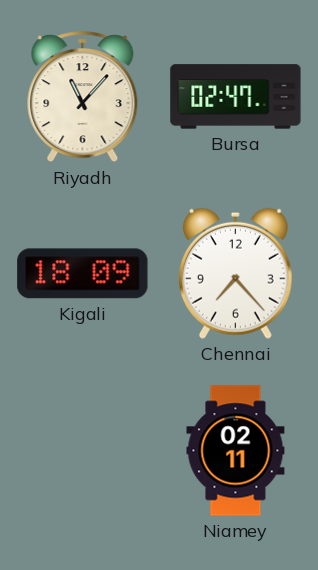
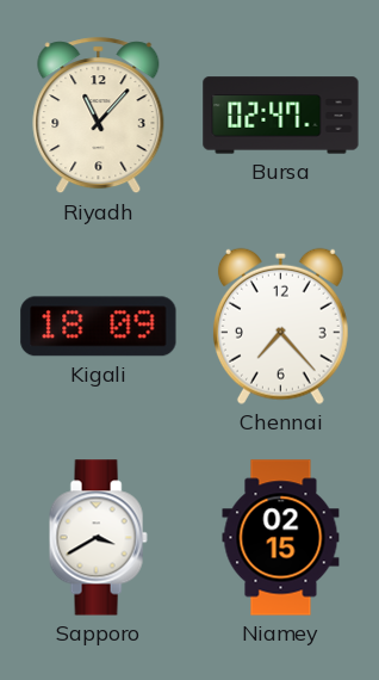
Sapporo: none -> 3:40
Niamey: 02:11 -> 02:15
